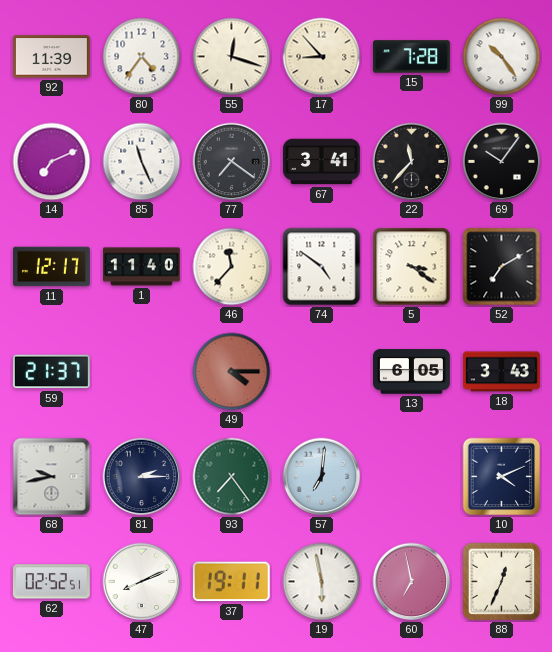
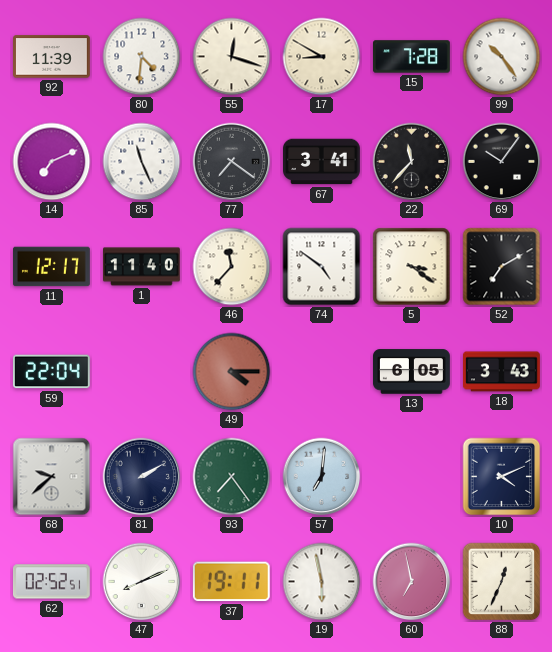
80: 4:36 -> 4:31
17: 8:53 -> 8:50
59: 21:37 -> 22:04
68: 9:43 -> 9:38
81: 2:15 -> 2:10
